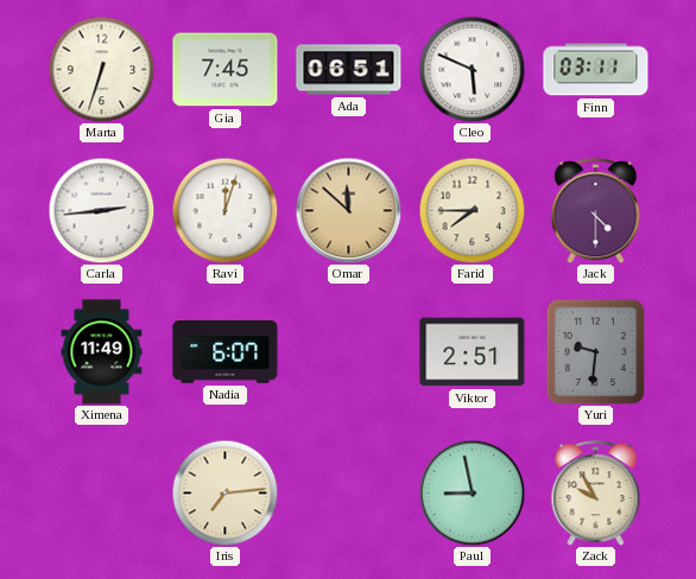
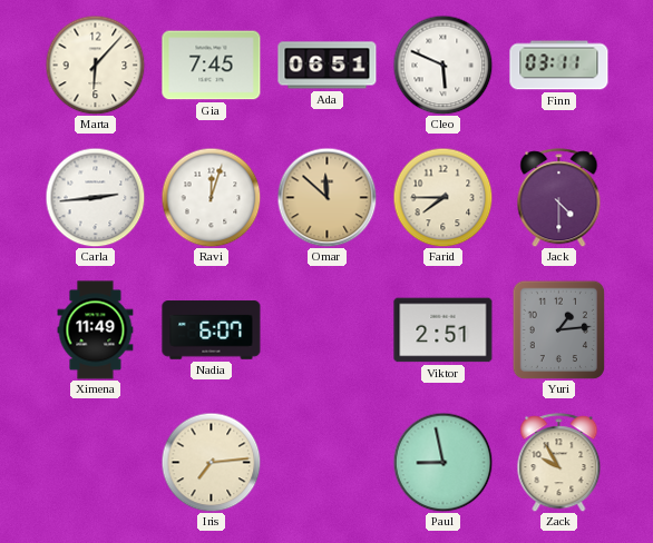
Marta: 6:33 -> 6:07
Yuri: 9:31 -> 1:14
